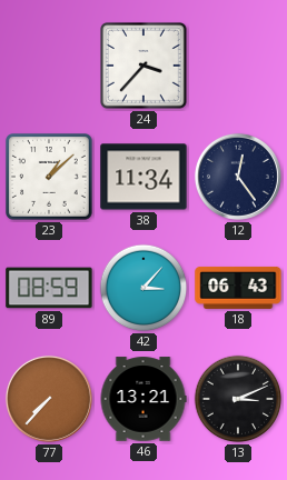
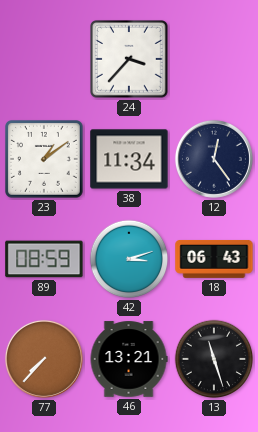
23: 1:08 -> 1:09
42: 3:07 -> 3:12
13: 3:11 -> 11:27
